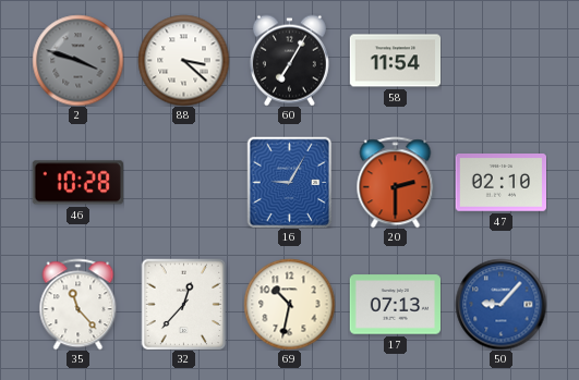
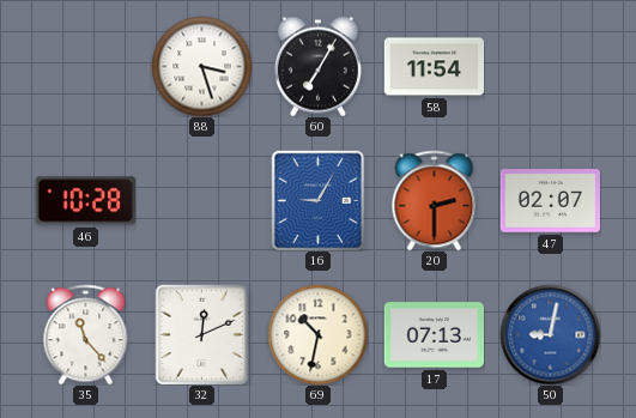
2: 3:48 -> none
88: 3:22 -> 3:27
47: 02:10 -> 02:07
32: 12:37 -> 12:11
50: 9:07 -> 9:02
